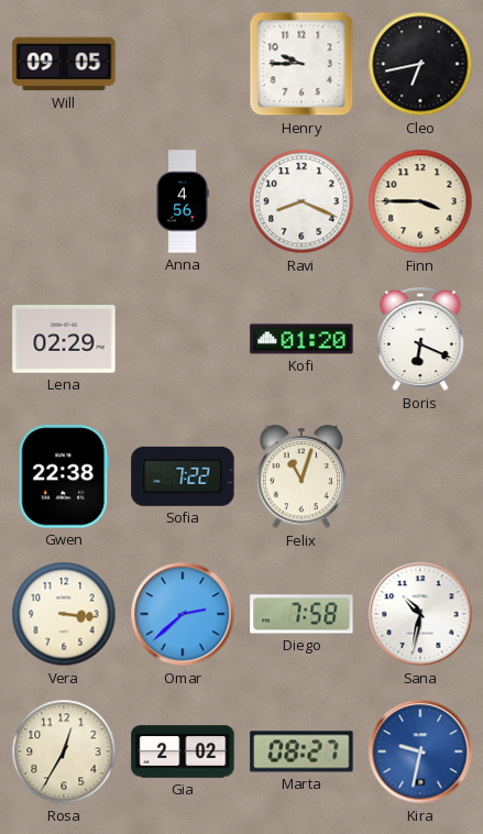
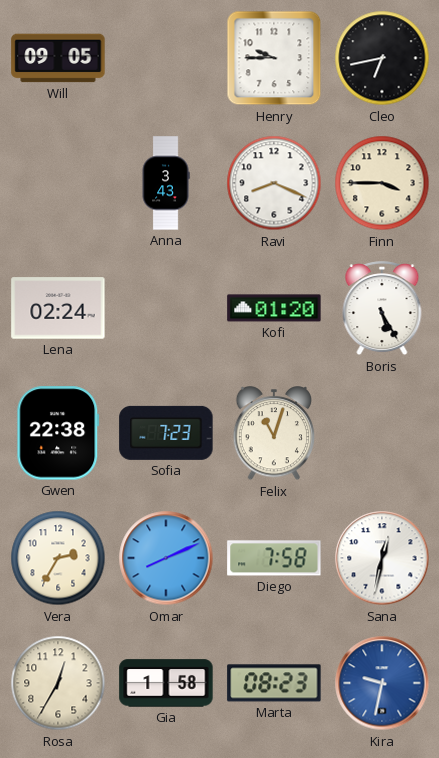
Anna: 4:56 -> 3:43
Lena: 02:29 -> 02:24
Boris: 6:19 -> 5:25
Sofia: 7:22 -> 7:23
Vera: 3:16 -> 2:35
Omar: 2:38 -> 8:11
Sana: 10:32 -> 12:32
Gia: 2:02 -> 1:58
Marta: 08:27 -> 08:23
